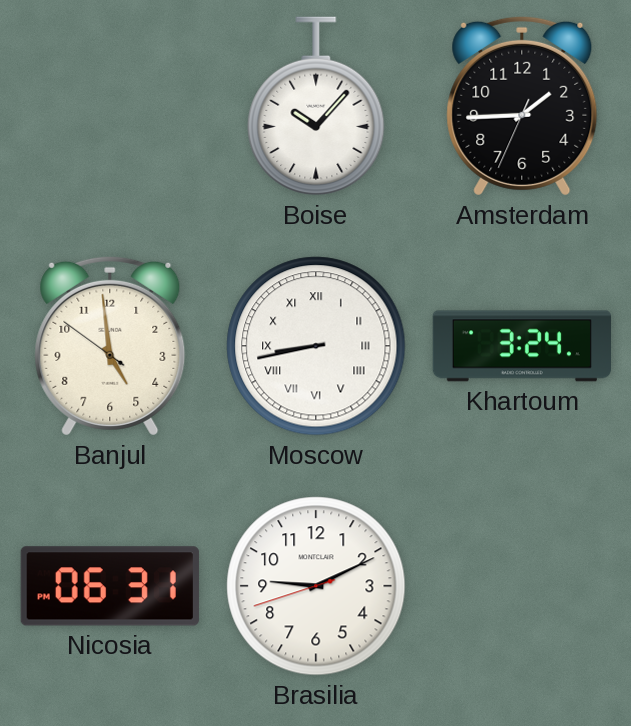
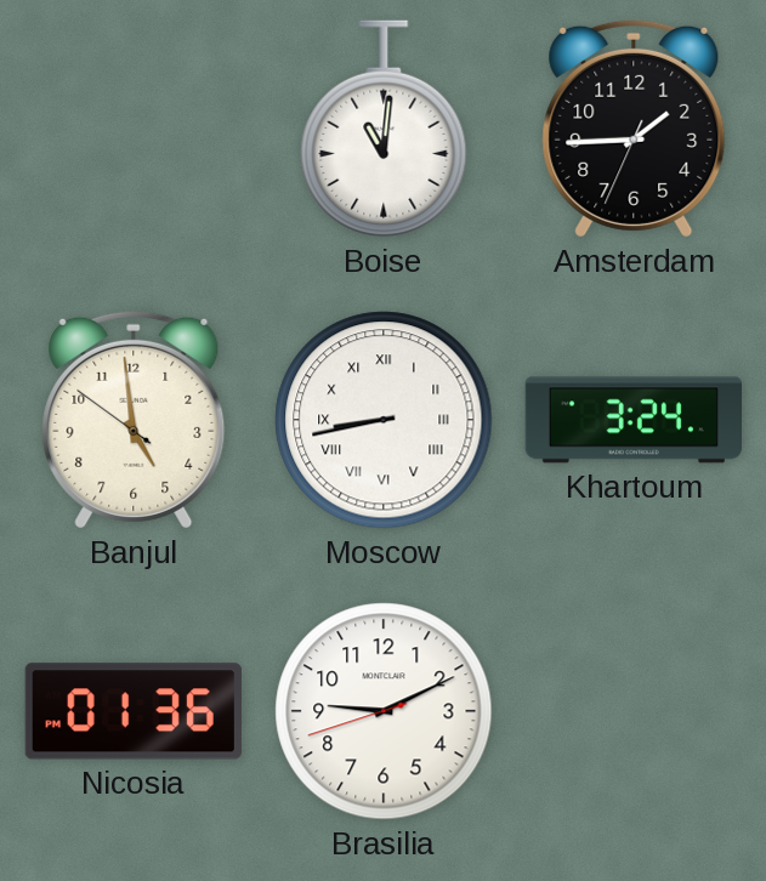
Boise: 10:07 -> 11:01
Nicosia: 06:31 -> 01:36
